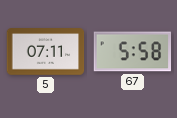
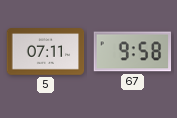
67: 5:58 -> 9:58
